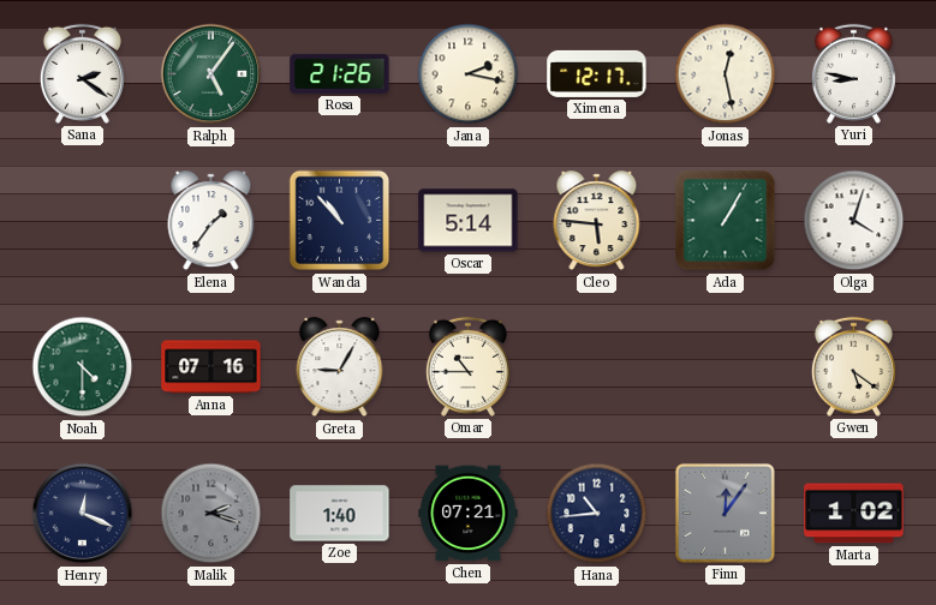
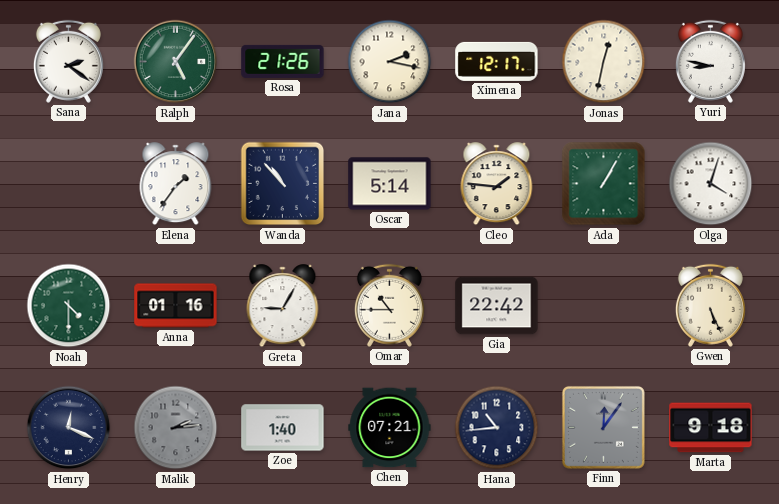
Jonas: 12:28 -> 12:32
Cleo: 5:46 -> 1:46
Anna: 07:16 -> 01:16
Gia: none -> 22:42
Gwen: 5:21 -> 5:26
Malik: 2:18 -> 2:14
Marta: 1:02 -> 9:18
